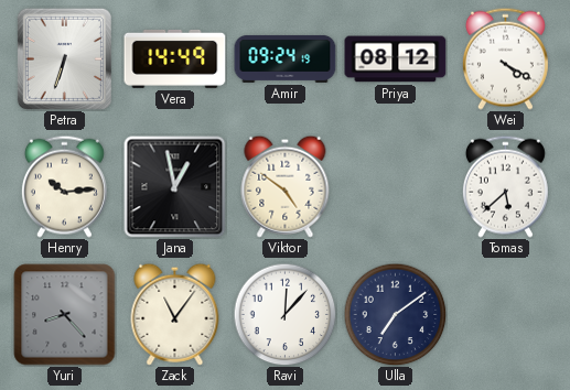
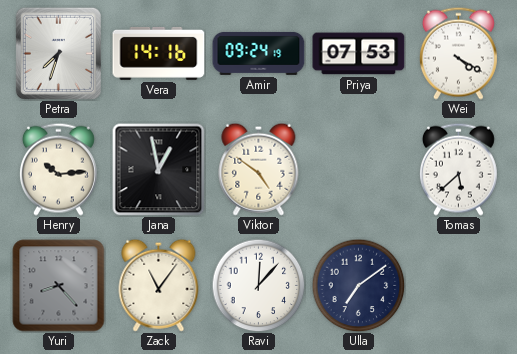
Petra: 6:33 -> 7:33
Vera: 14:49 -> 14:16
Priya: 08:12 -> 07:53
